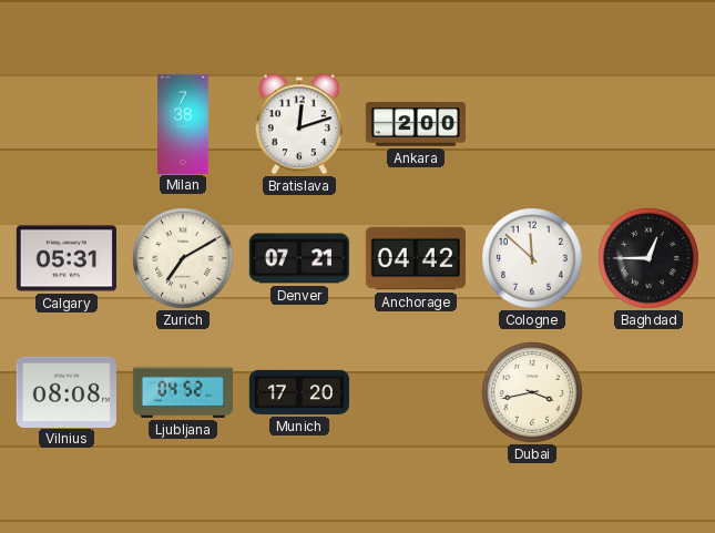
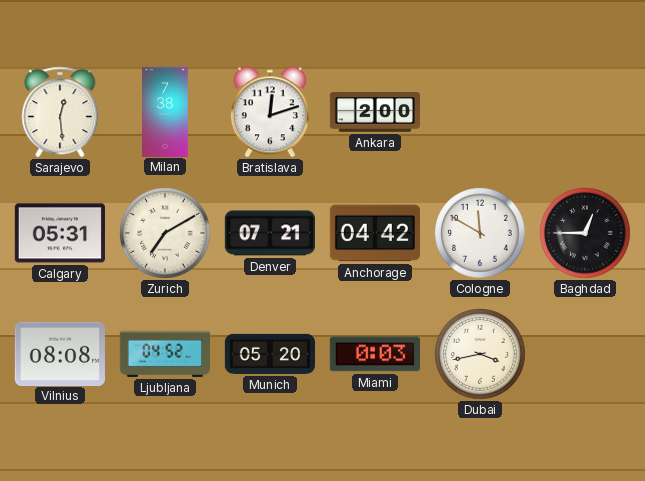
Sarajevo: none -> 12:29
Cologne: 11:52 -> 11:50
Munich: 17:20 -> 05:20
Miami: none -> 0:03
